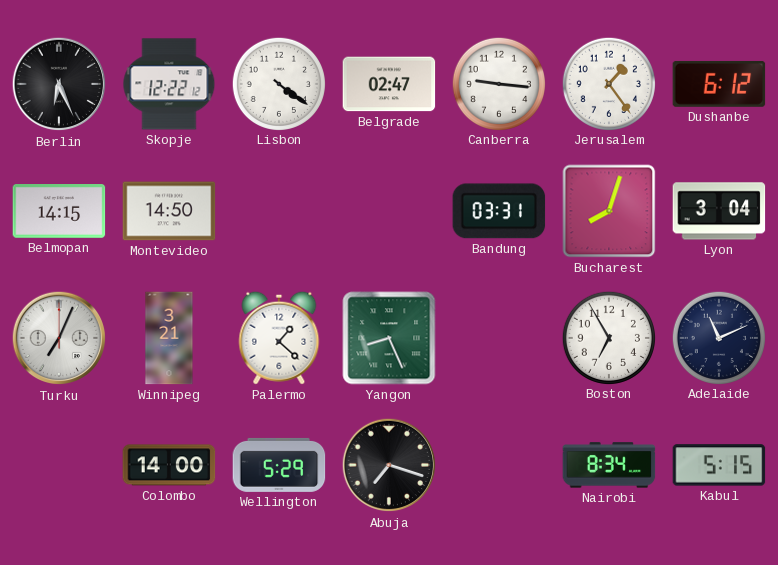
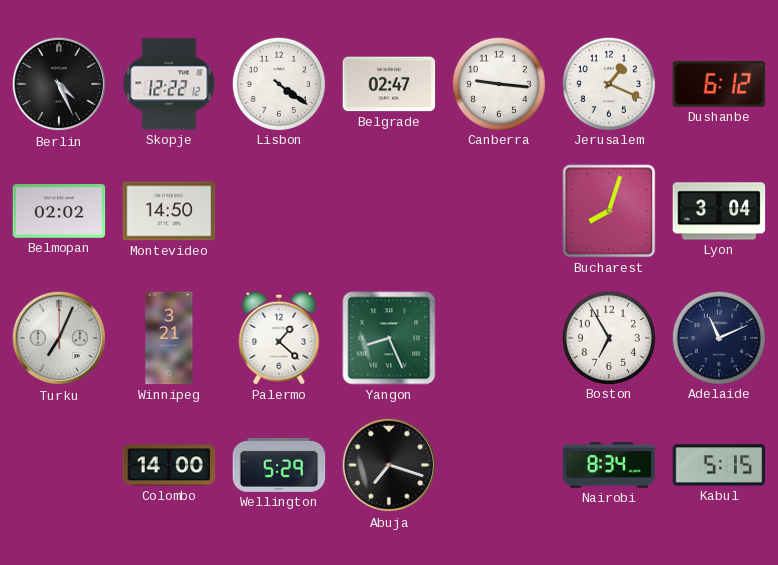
Berlin: 6:26 -> 4:26
Jerusalem: 1:24 -> 1:19
Belmopan: 14:15 -> 02:02
Bandung: 03:31 -> none
